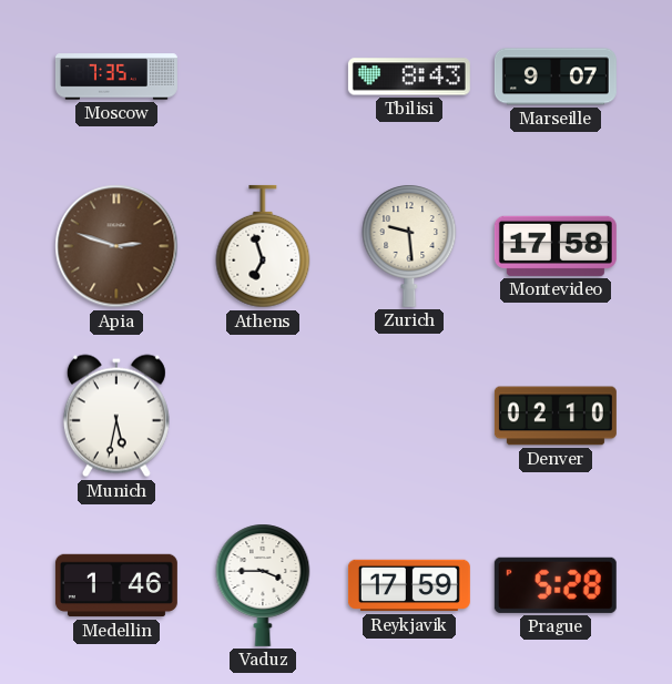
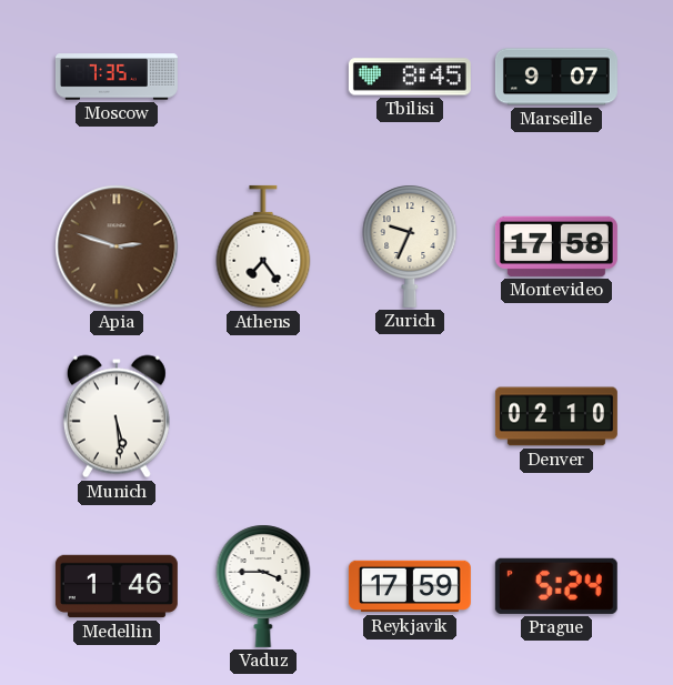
Tbilisi: 8:43 -> 8:45
Athens: 6:57 -> 7:24
Zurich: 9:29 -> 9:34
Munich: 5:32 -> 5:29
Prague: 5:28 -> 5:24
